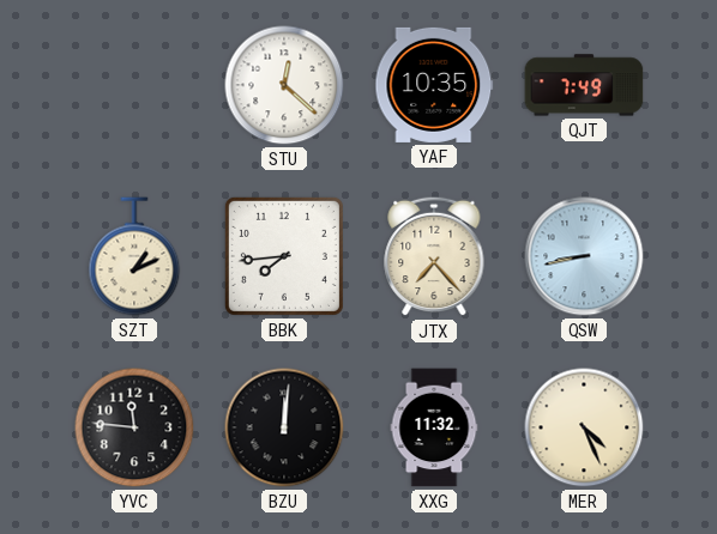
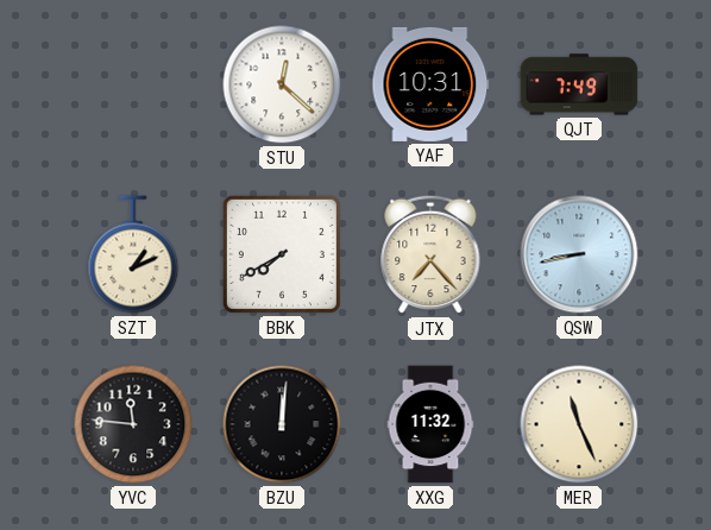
YAF: 10:35 -> 10:31
BBK: 7:44 -> 7:40
MER: 4:26 -> 11:26
